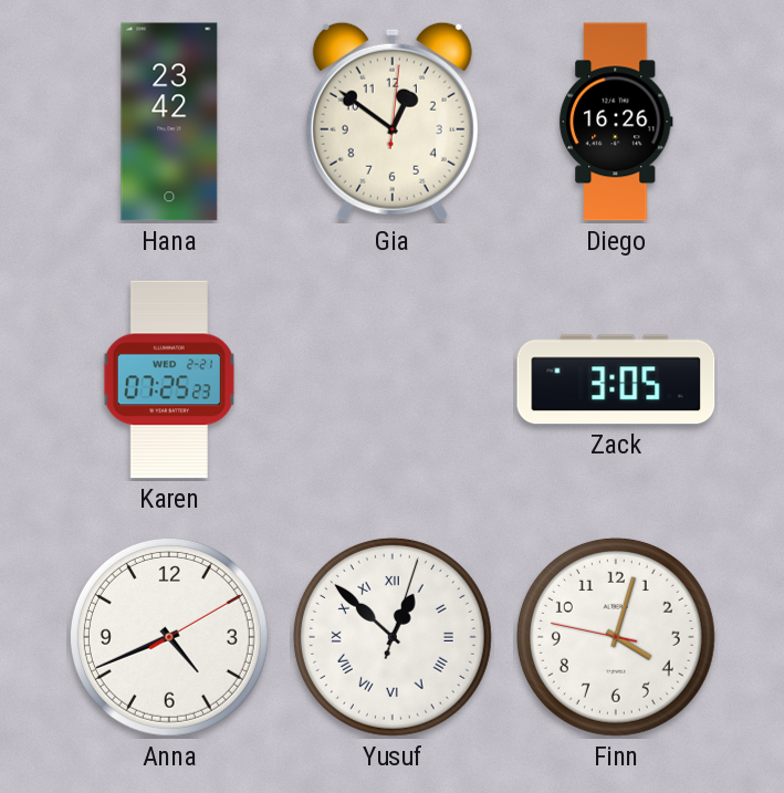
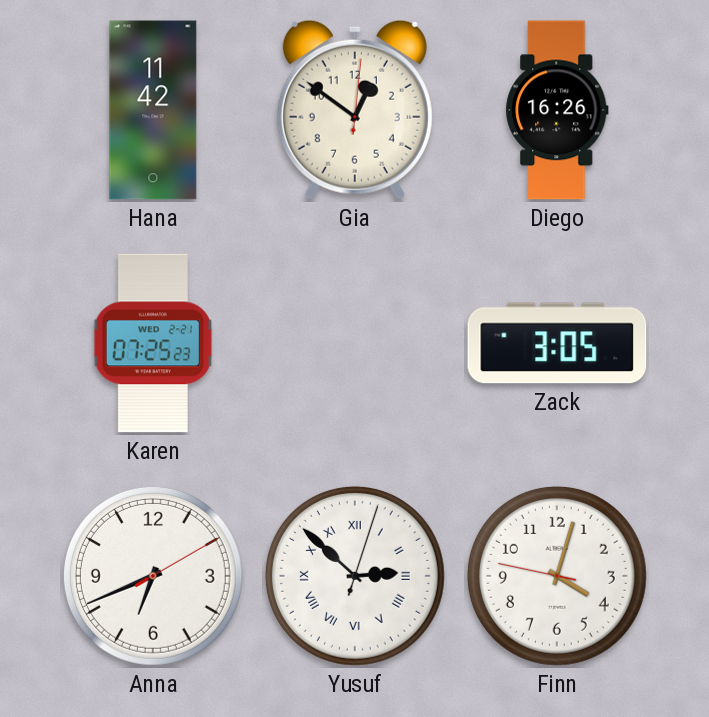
Hana: 23:42 -> 11:42
Anna: 4:41 -> 6:41
Yusuf: 12:52 -> 2:52
